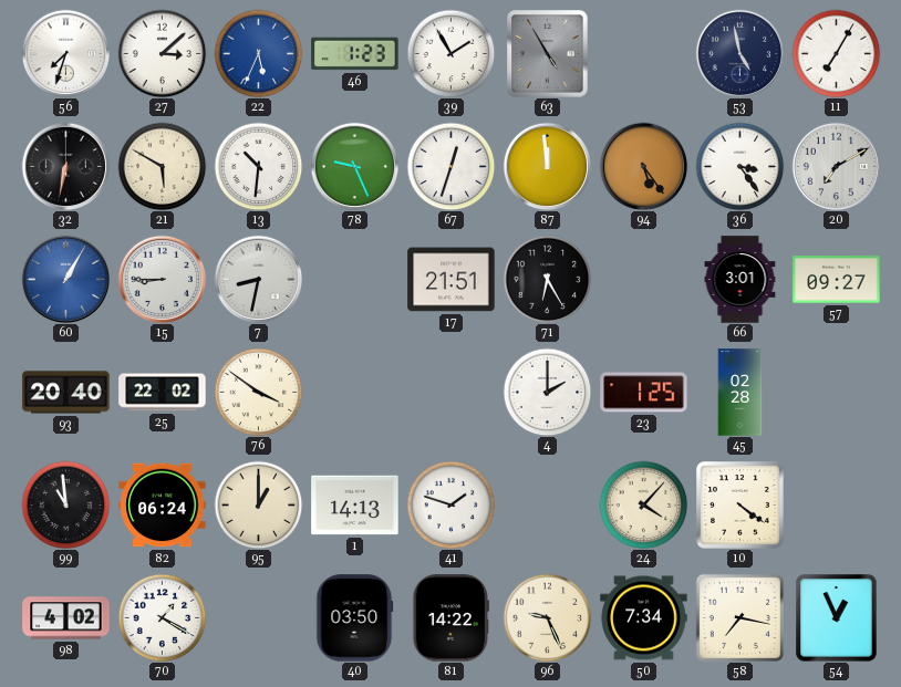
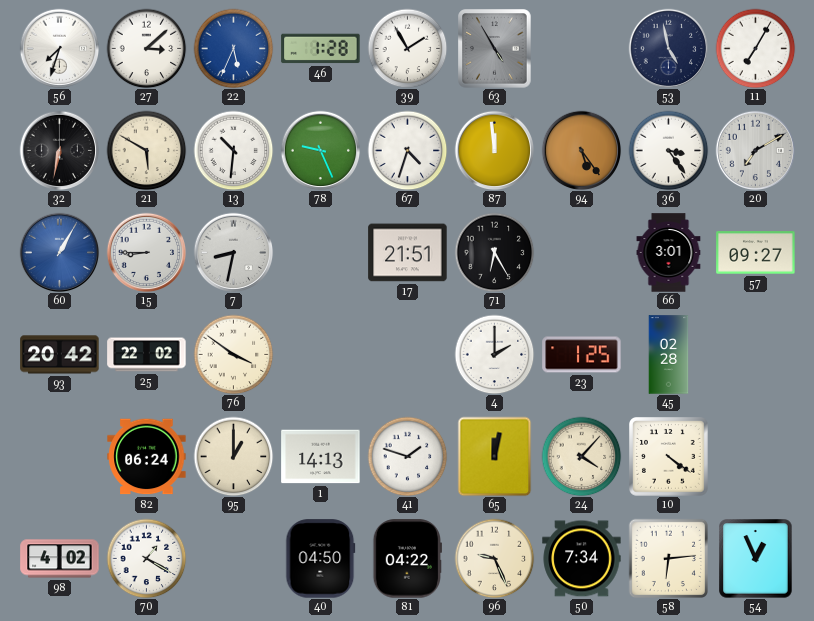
46: 1:23 -> 1:28
67: 12:33 -> 4:33
93: 20:40 -> 20:42
99: 10:59 -> none
65: none -> 12:02
40: 03:50 -> 04:50
81: 14:22 -> 04:22
58: 7:17 -> 6:14
